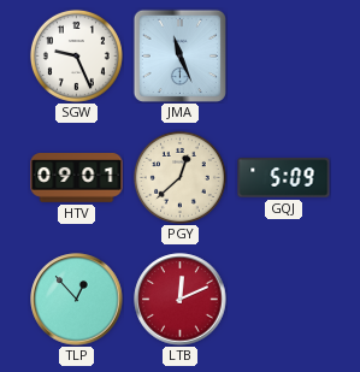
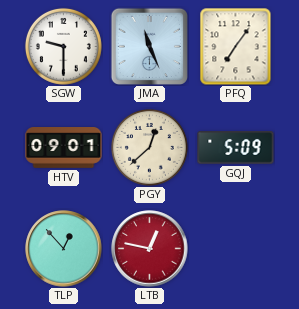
SGW: 9:26 -> 9:30
PFQ: none -> 7:06
LTB: 12:11 -> 12:47
